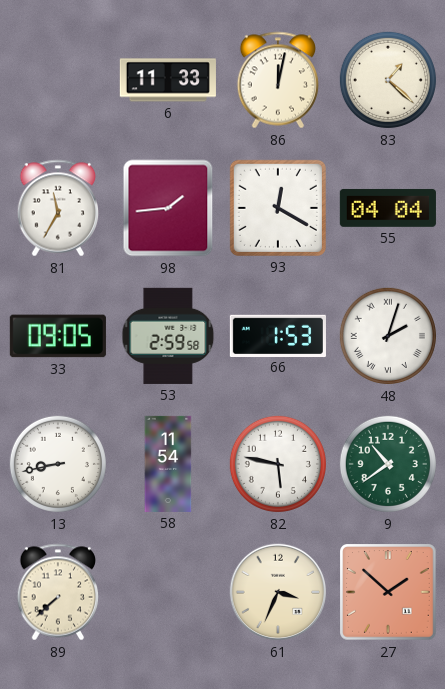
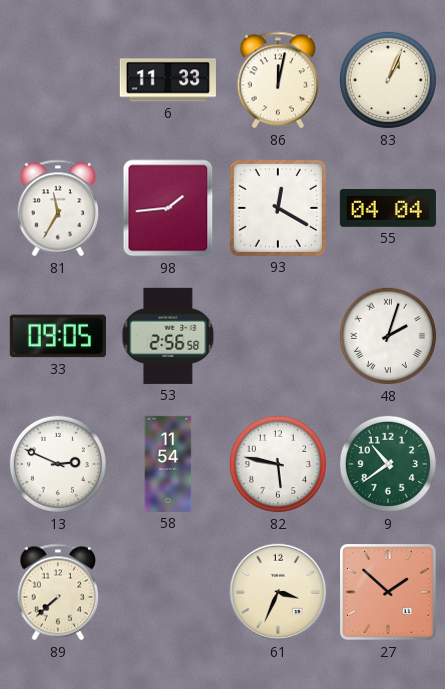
83: 1:22 -> 1:04
53: 2:59 -> 2:56
66: 1:53 -> none
13: 8:43 -> 2:49
